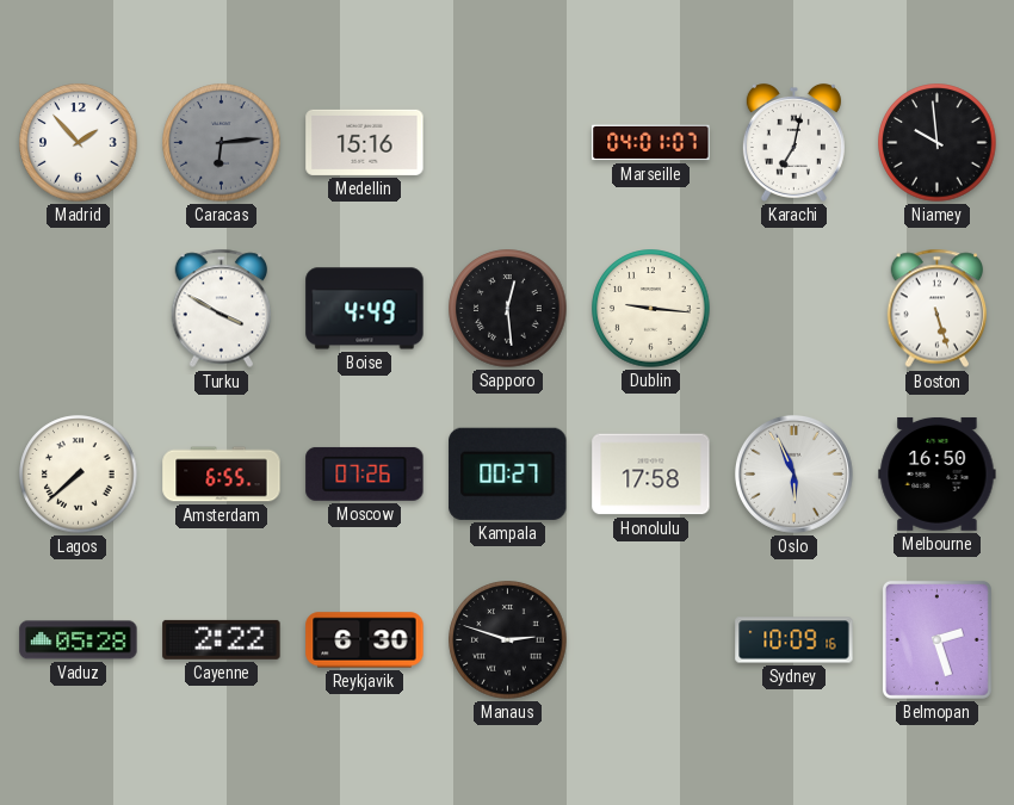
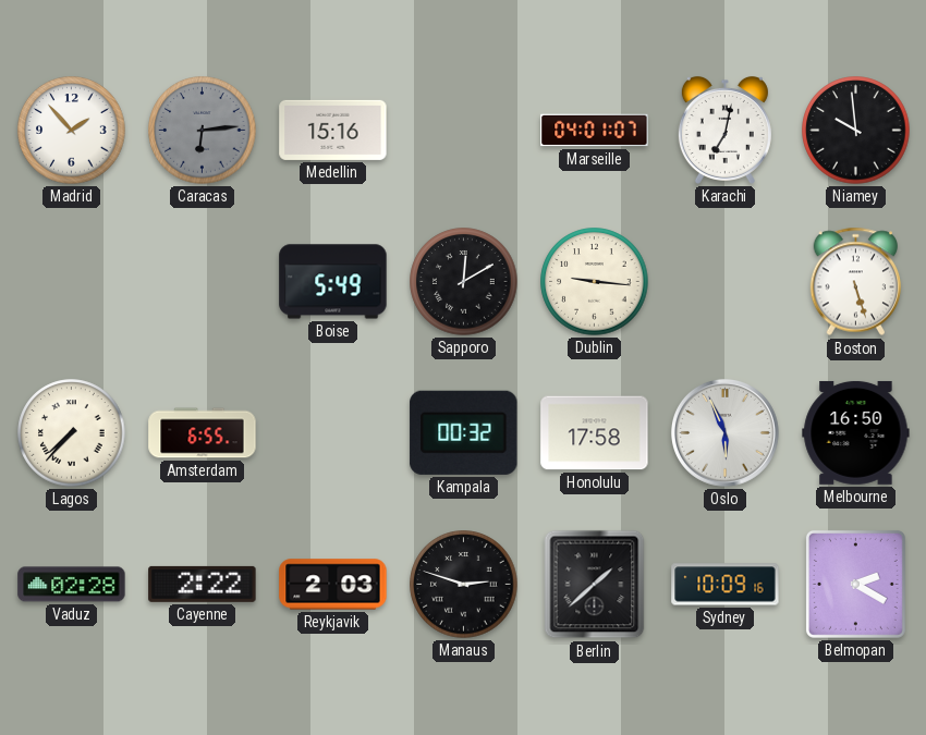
Turku: 3:50 -> none
Boise: 4:49 -> 5:49
Sapporo: 12:29 -> 12:10
Lagos: 7:38 -> 7:37
Moscow: 07:26 -> none
Kampala: 00:27 -> 00:32
Vaduz: 05:28 -> 02:28
Reykjavik: 6:30 -> 2:03
Berlin: none -> 1:38
Belmopan: 2:27 -> 2:20
